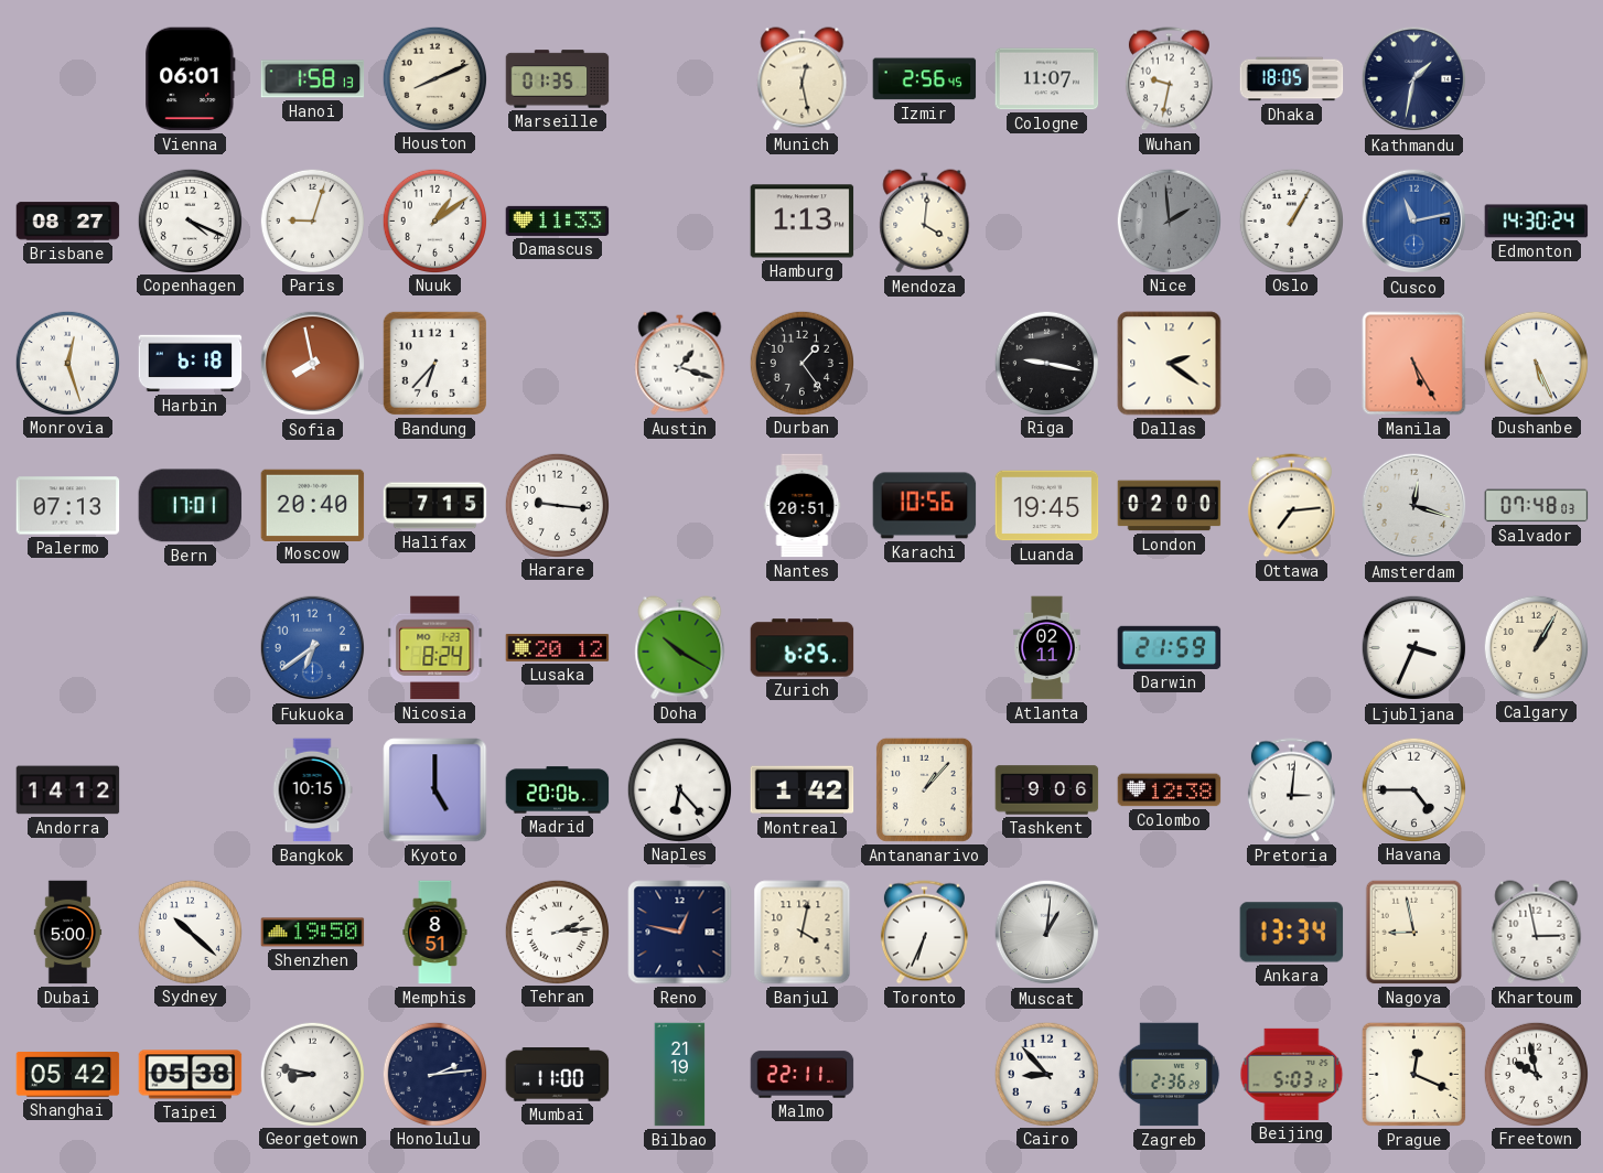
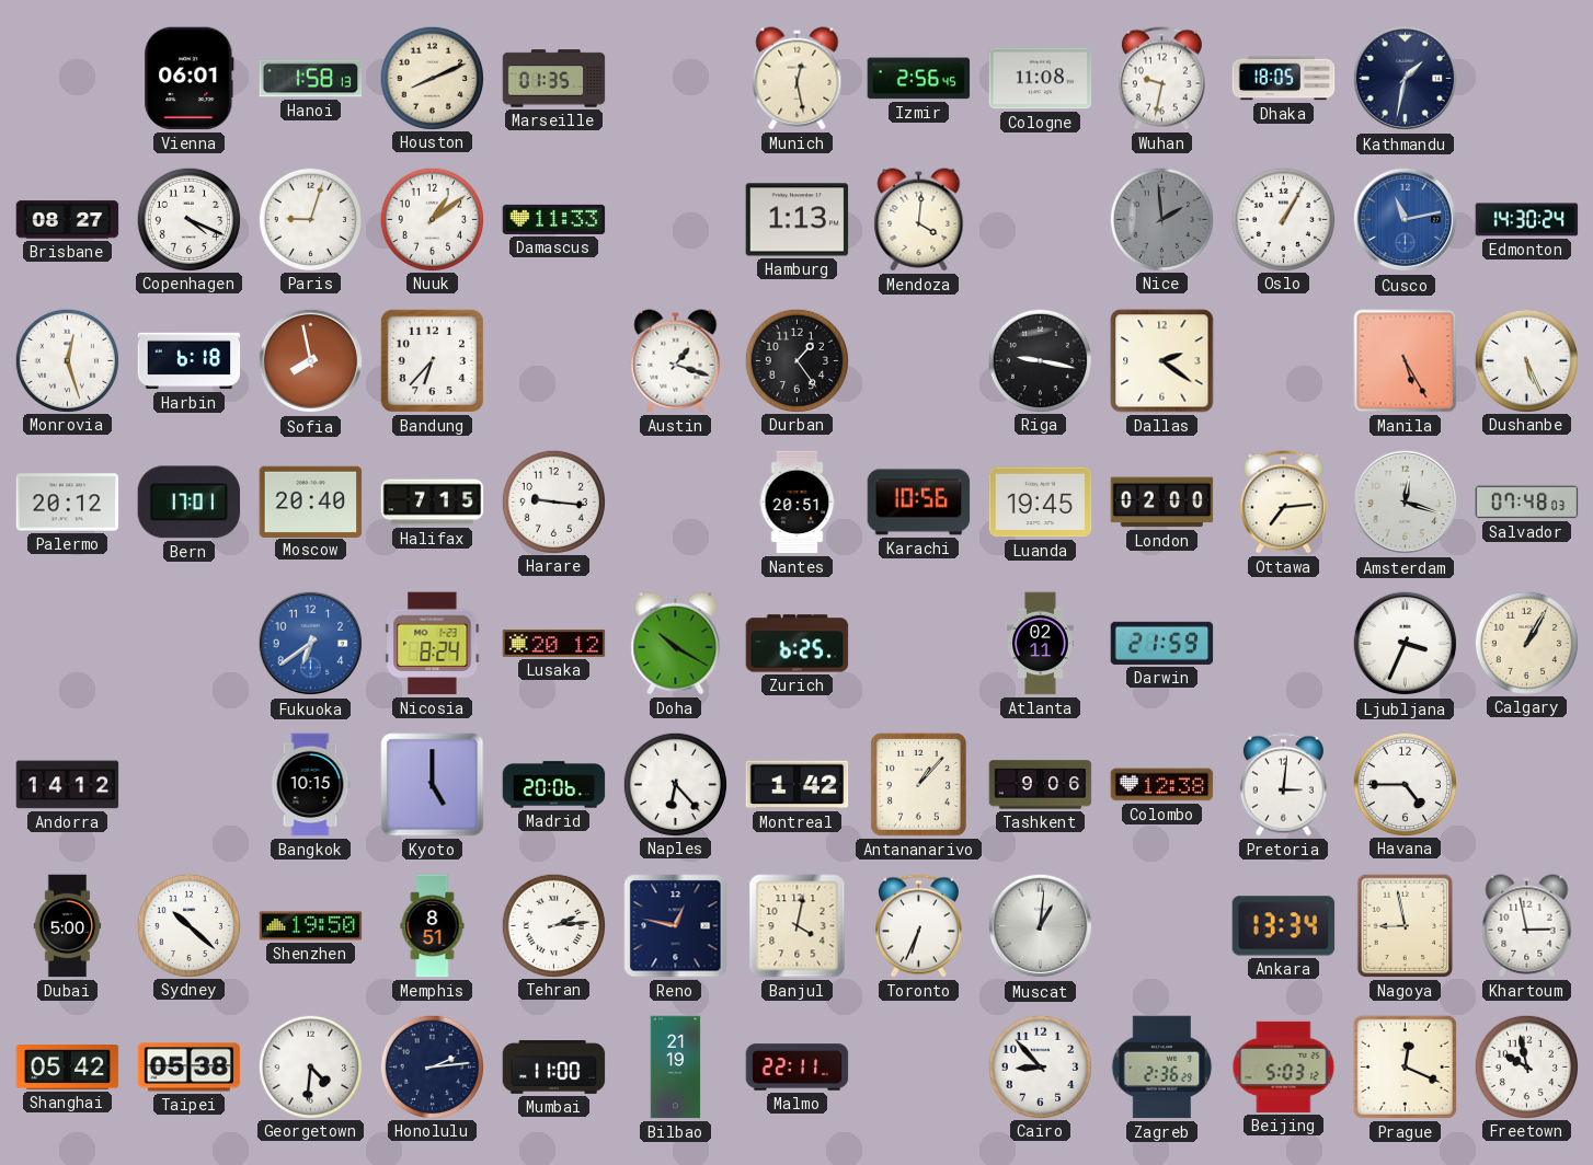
Cologne: 11:07 -> 11:08
Palermo: 07:13 -> 20:12
Georgetown: 8:47 -> 4:31
